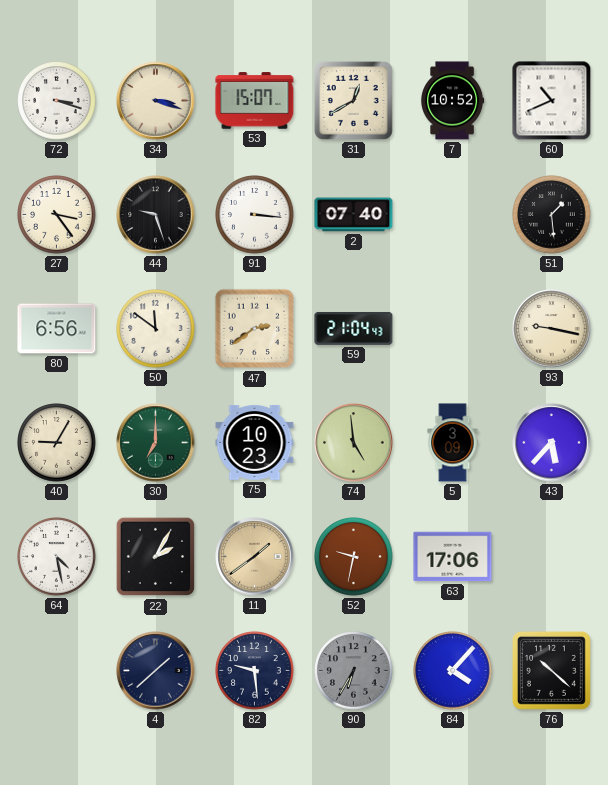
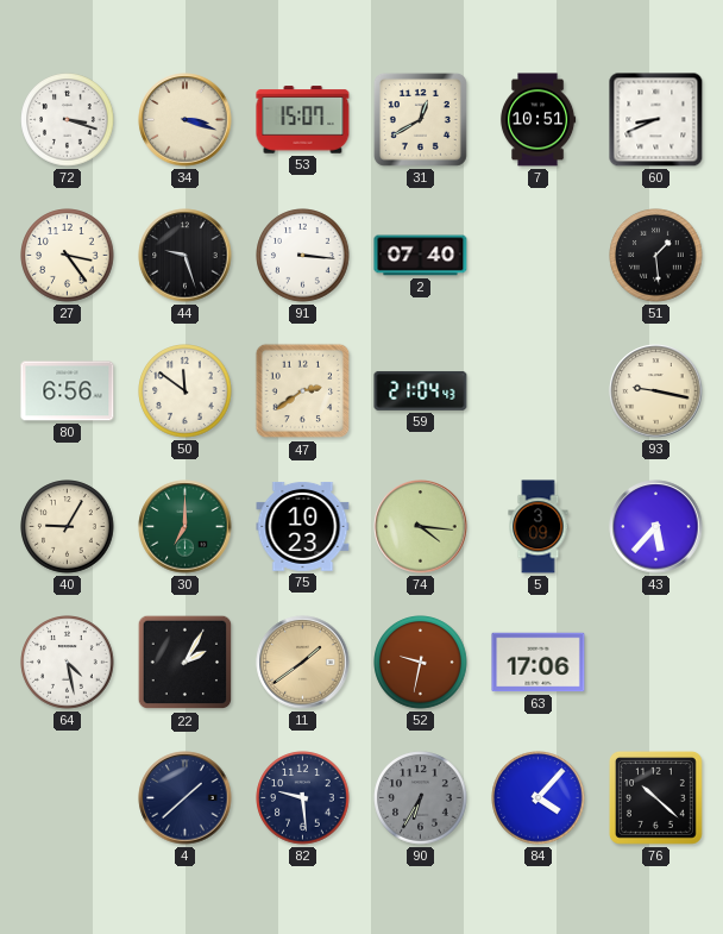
7: 10:52 -> 10:51
60: 10:41 -> 8:41
74: 4:59 -> 4:16
